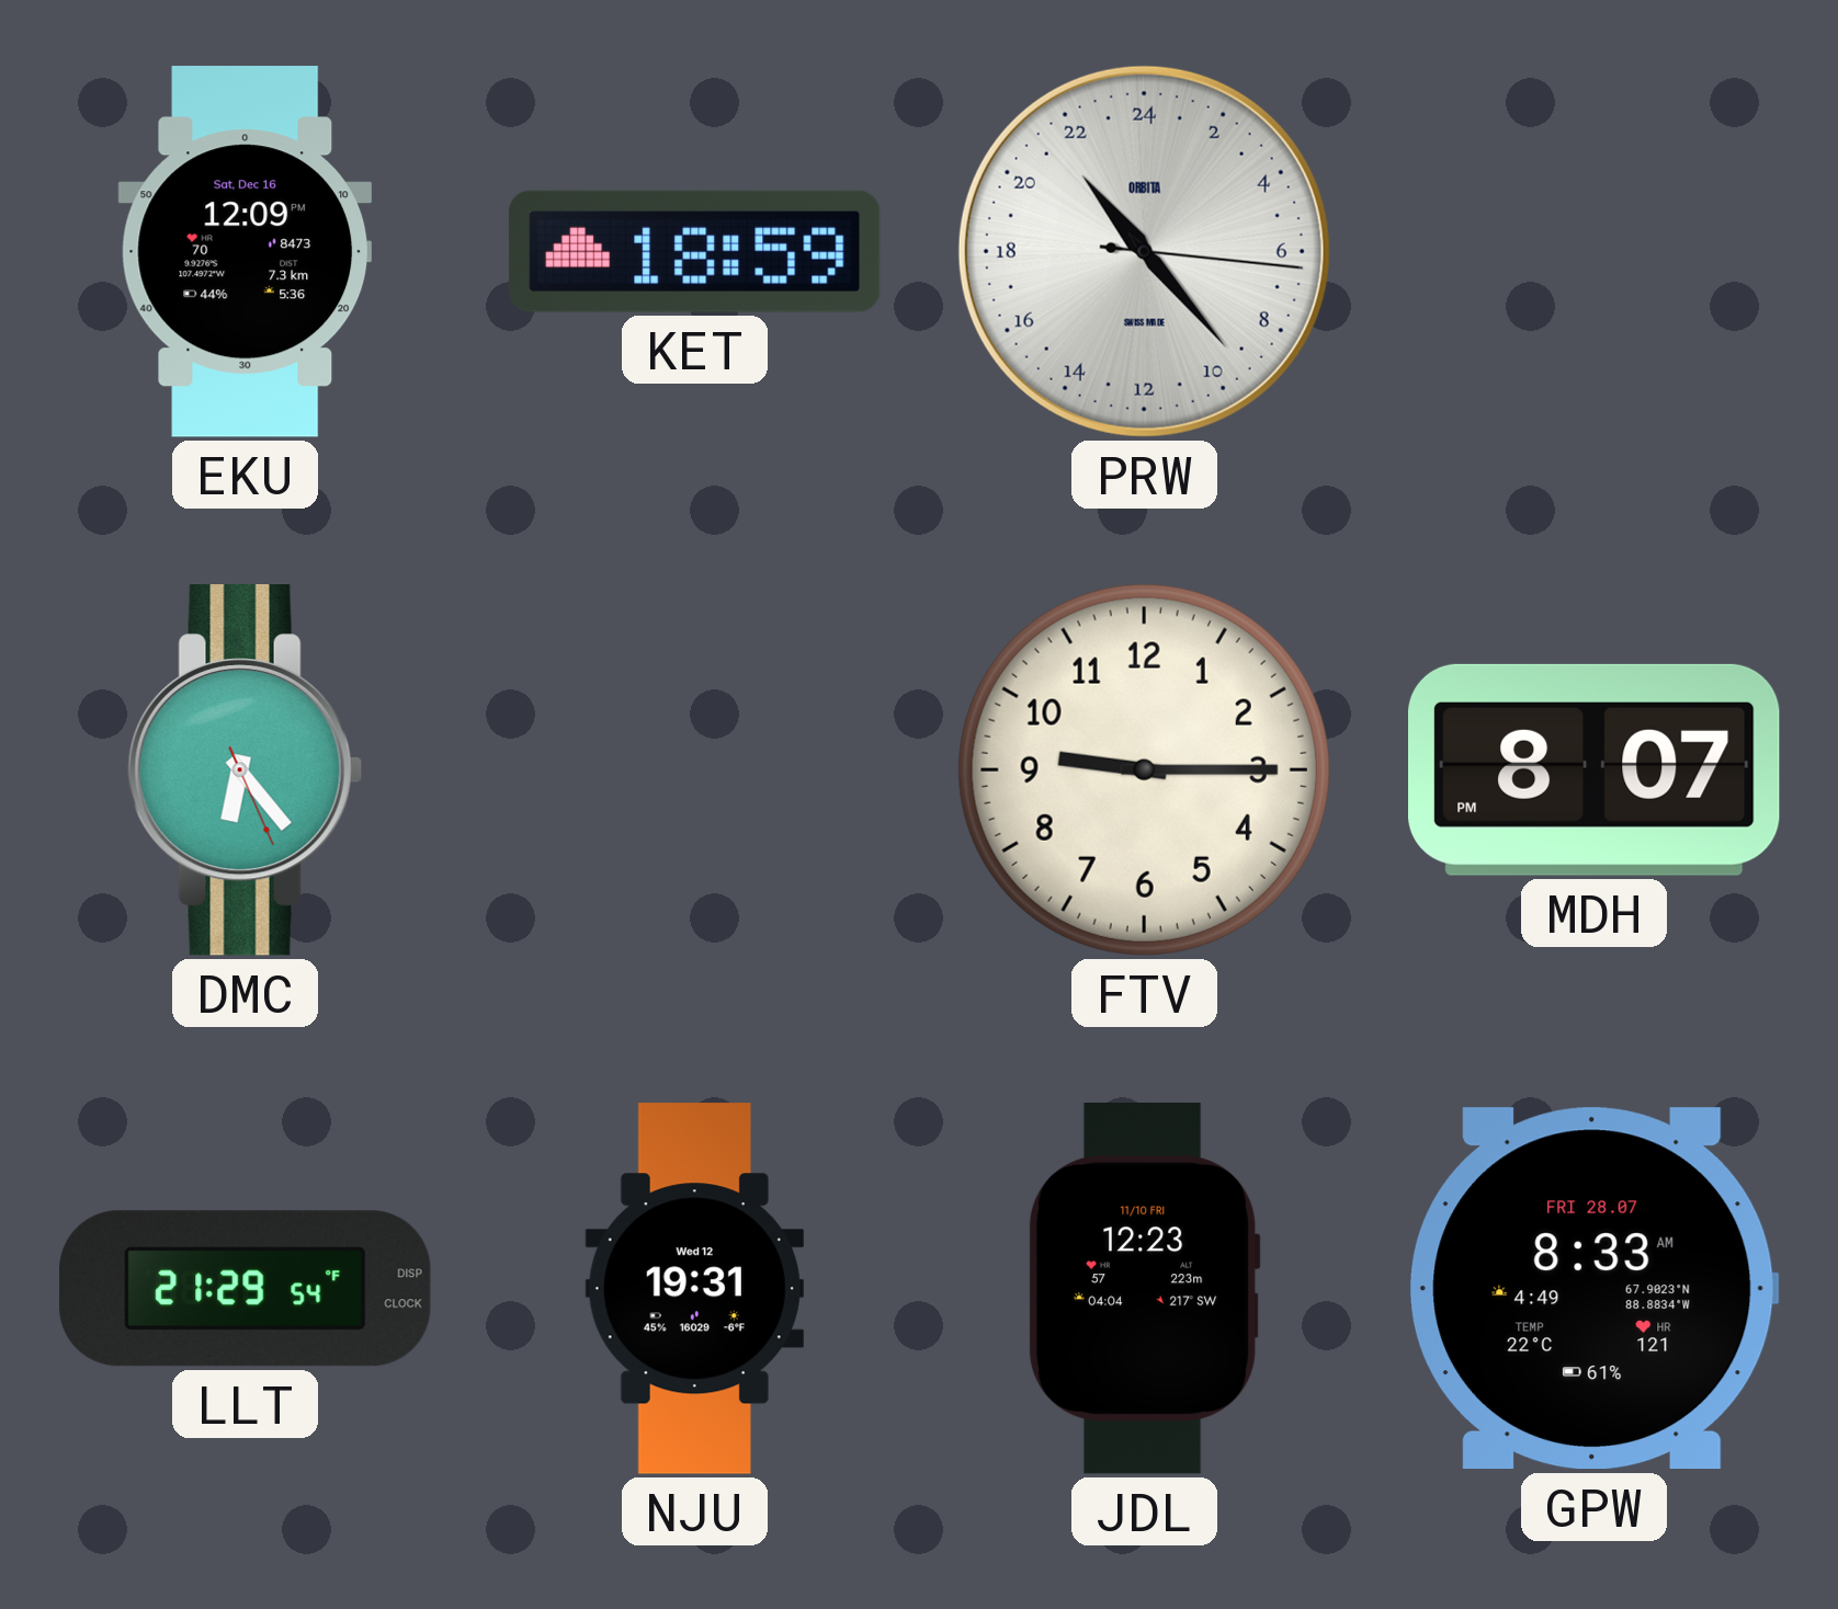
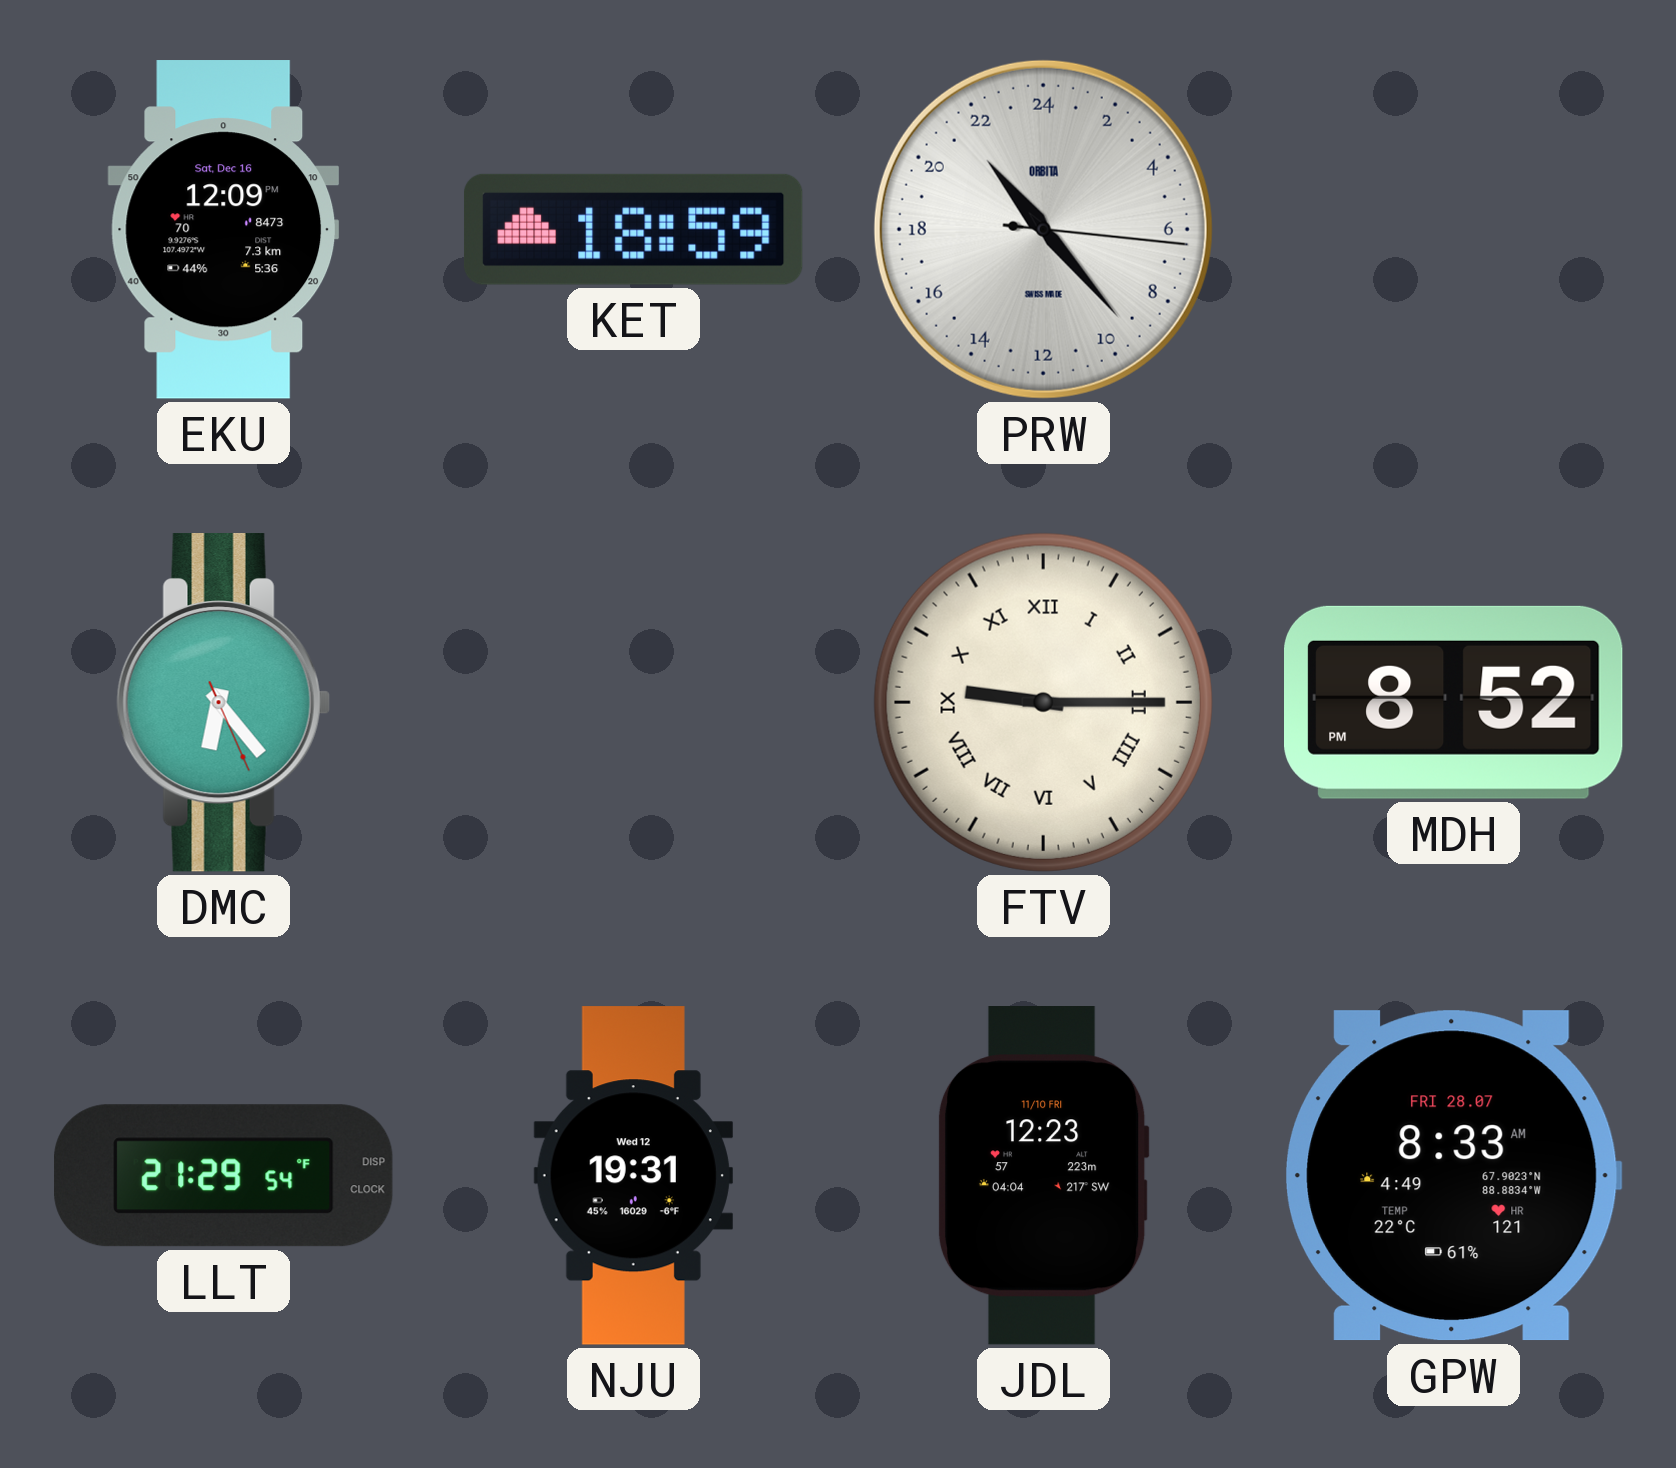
FTV numerals: Arabic -> Roman
MDH: 8:07 -> 8:52
